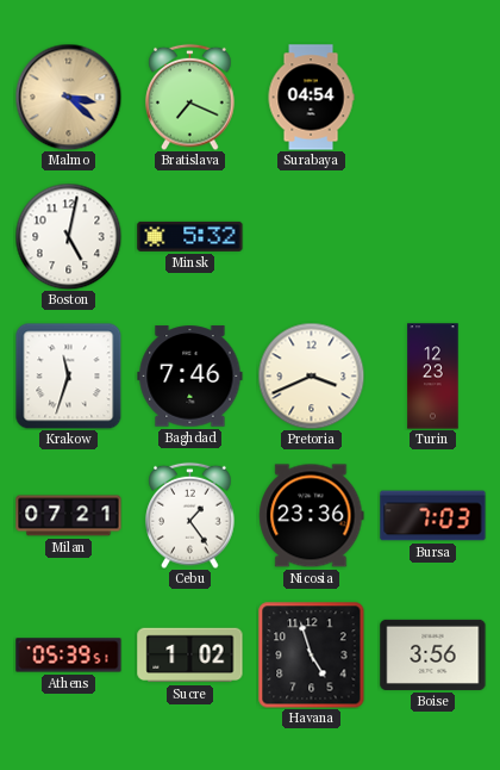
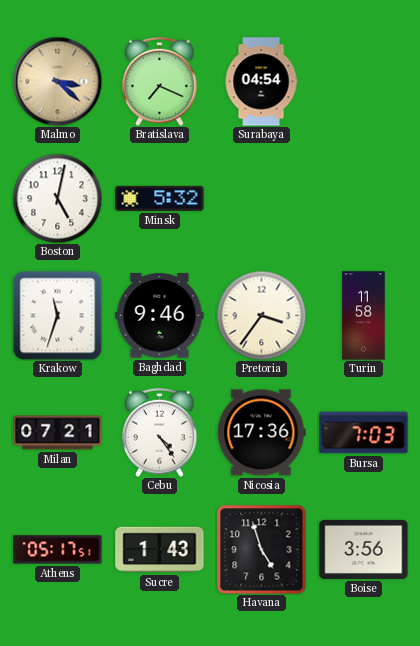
Baghdad: 7:46 -> 9:46
Pretoria: 3:41 -> 3:36
Turin: 12:23 -> 11:58
Cebu: 1:24 -> 4:24
Nicosia: 23:36 -> 17:36
Athens: 05:39 -> 05:17
Sucre: 1:02 -> 1:43
